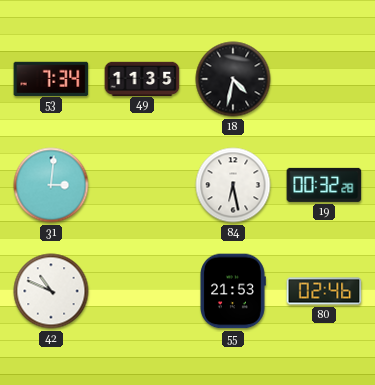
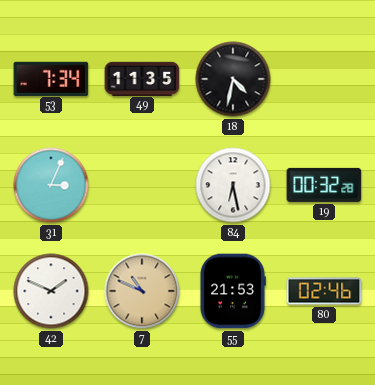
31: 3:01 -> 3:04
42: 10:49 -> 1:49
7: none -> 10:49
